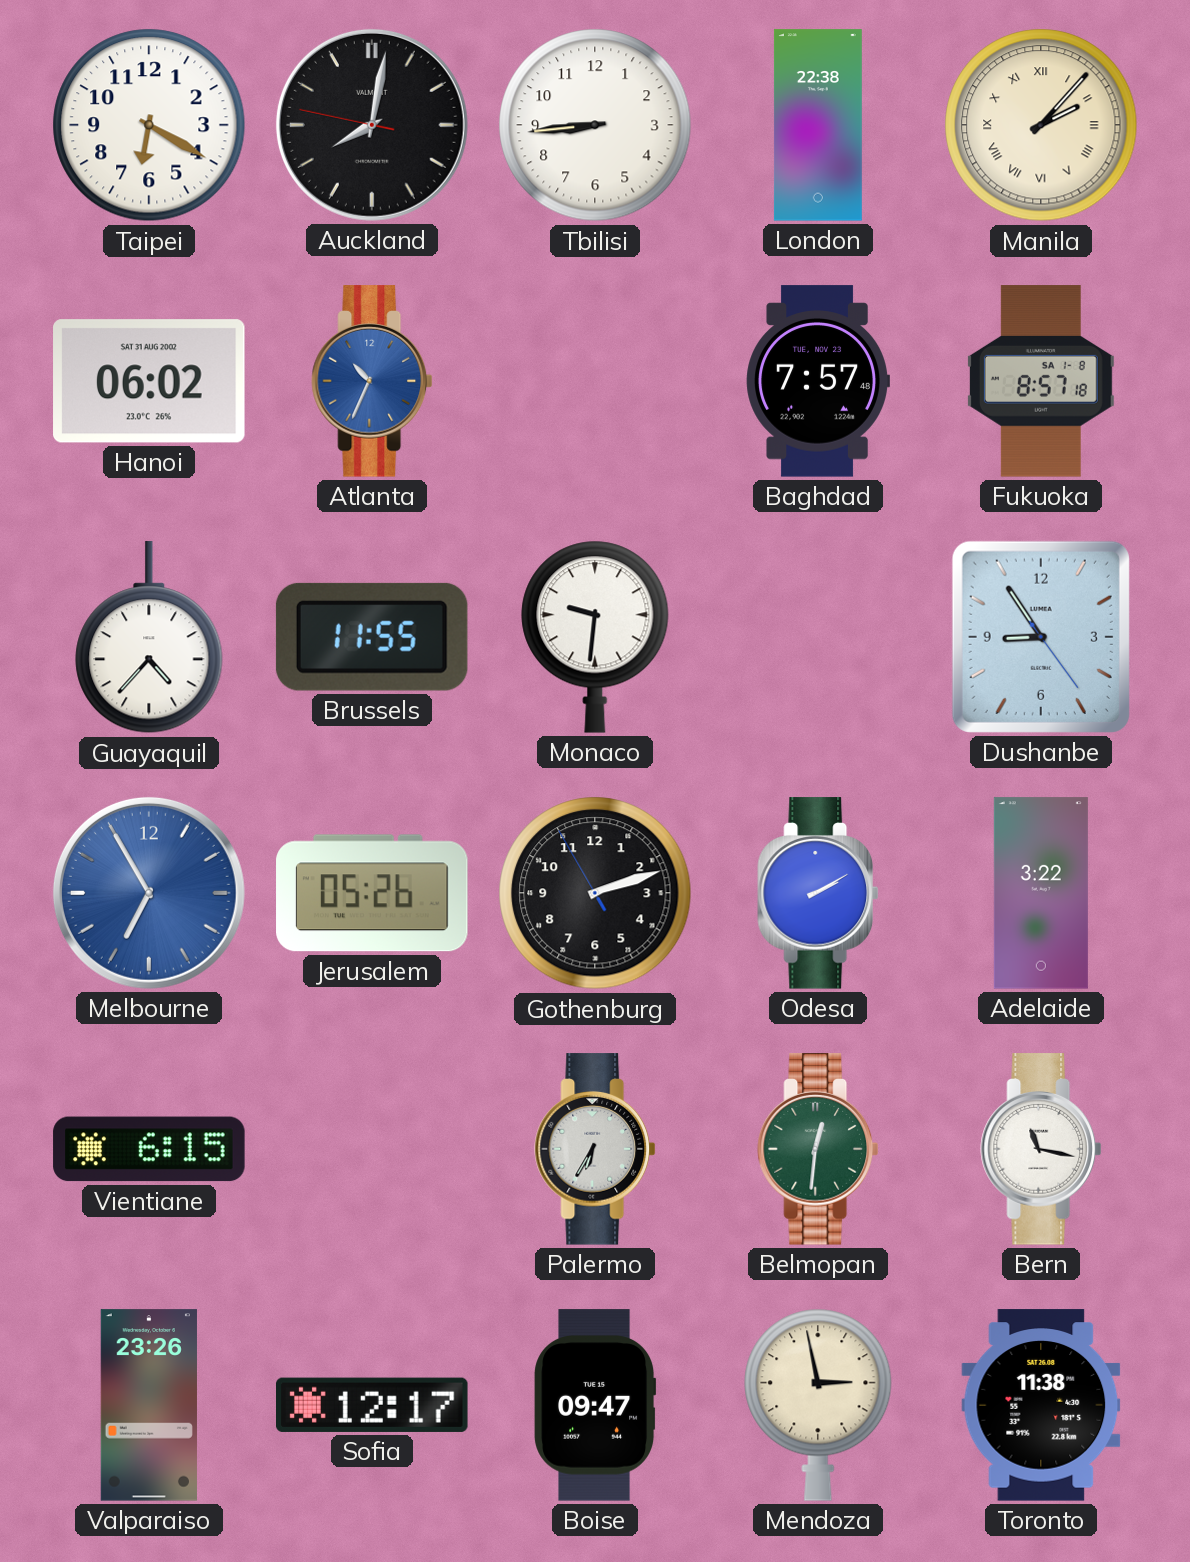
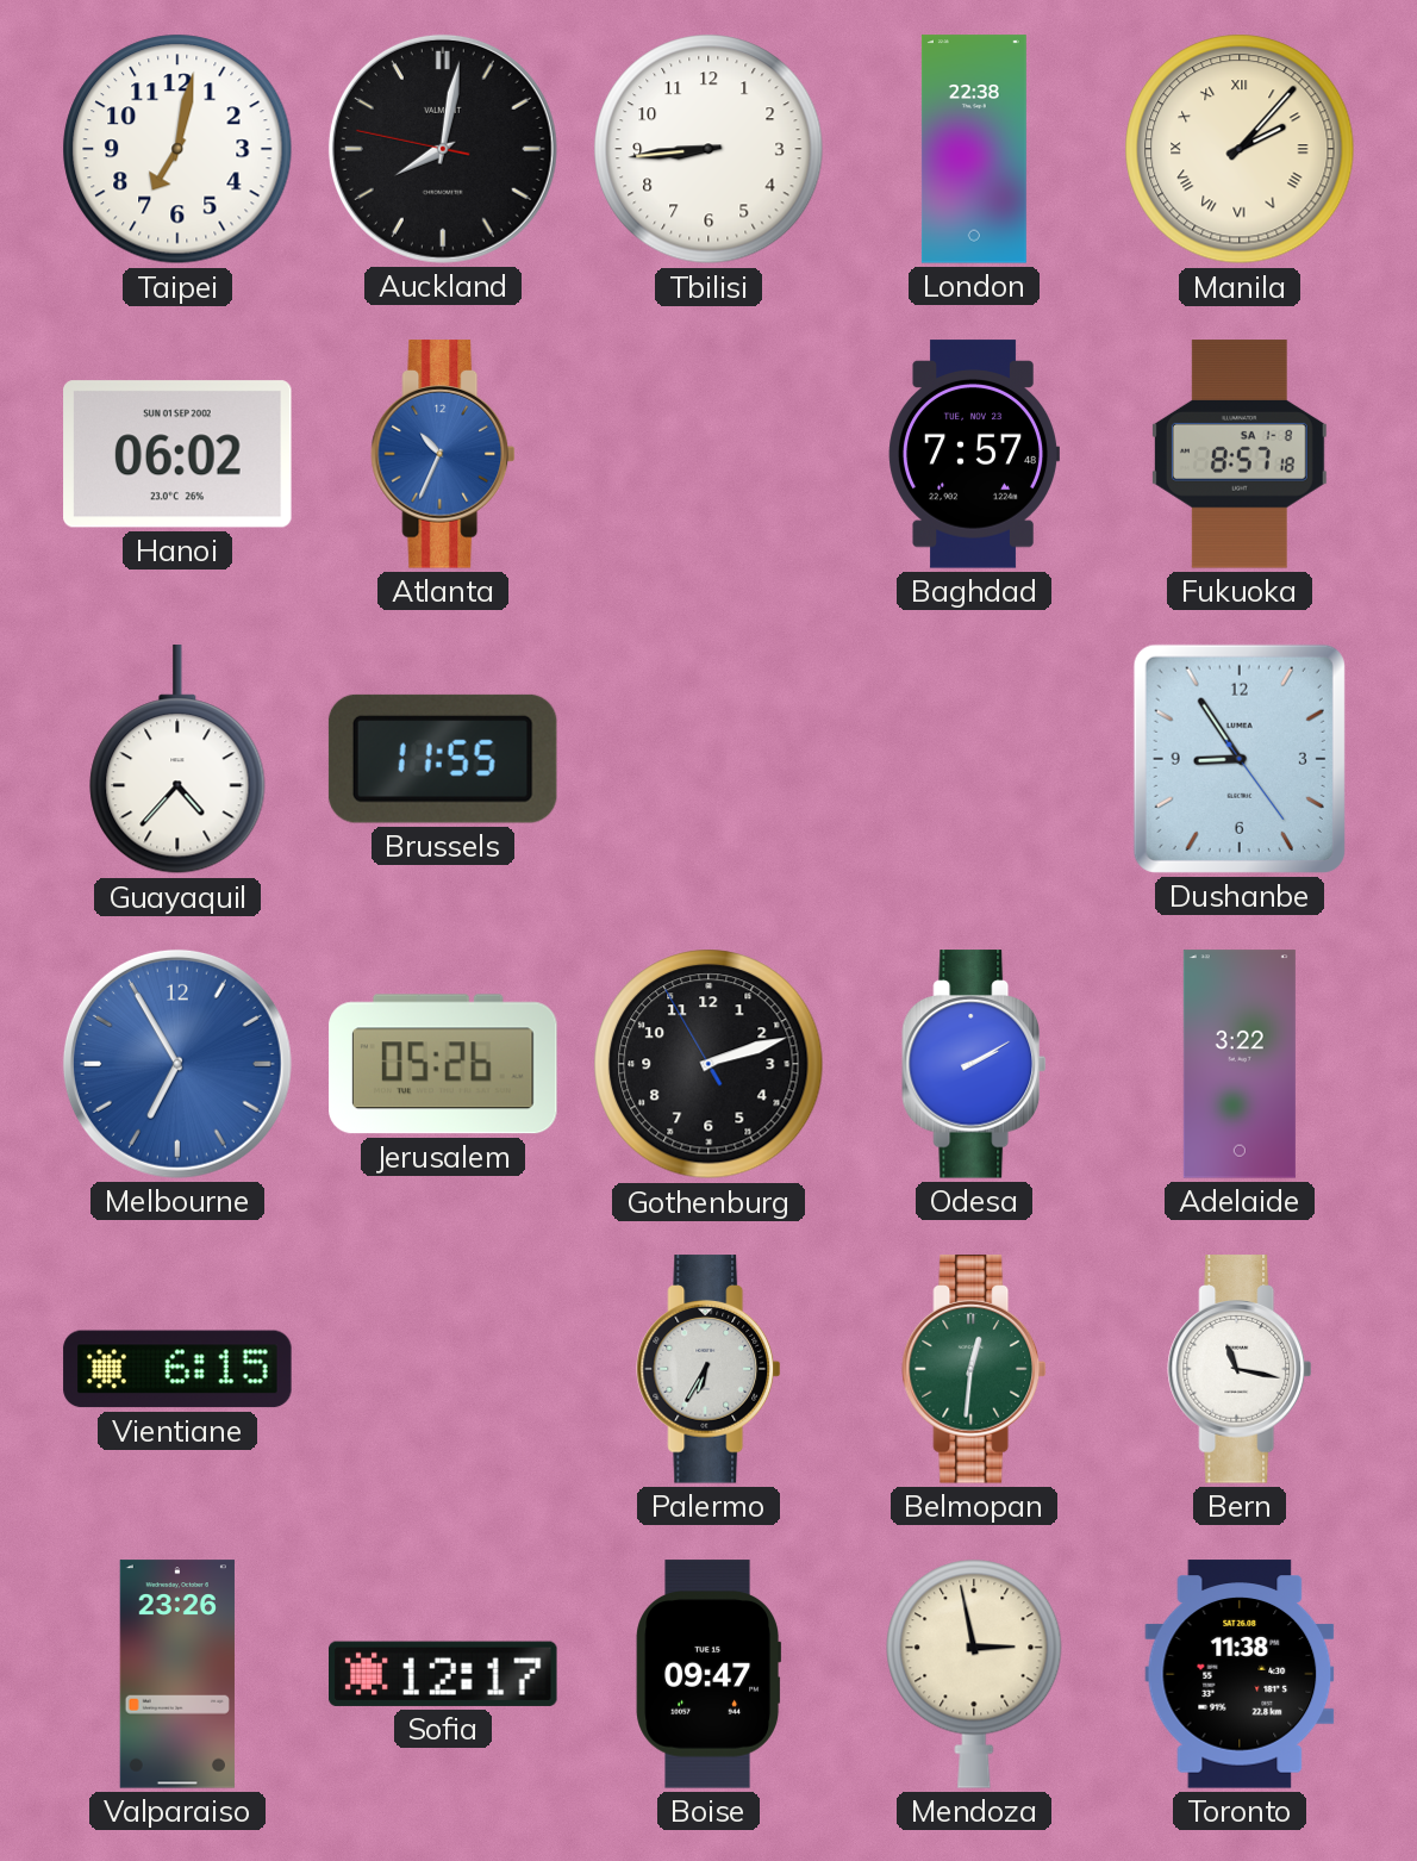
Taipei: 6:20 -> 7:02
Hanoi date: SAT 31 AUG 2002 -> SUN 01 SEP 2002
Monaco: 9:31 -> none
